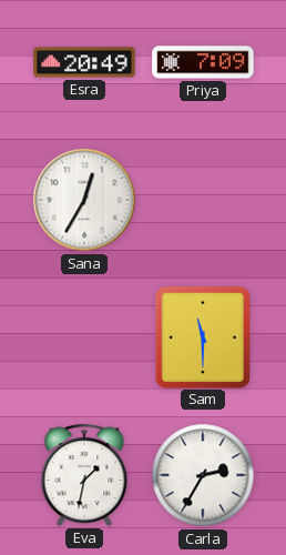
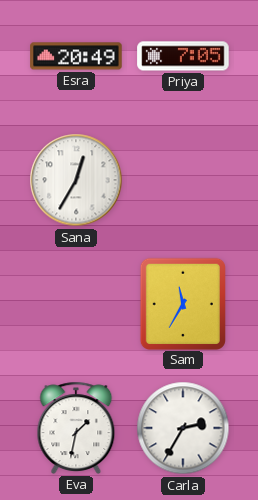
Priya: 7:09 -> 7:05
Sam: 11:30 -> 11:35
